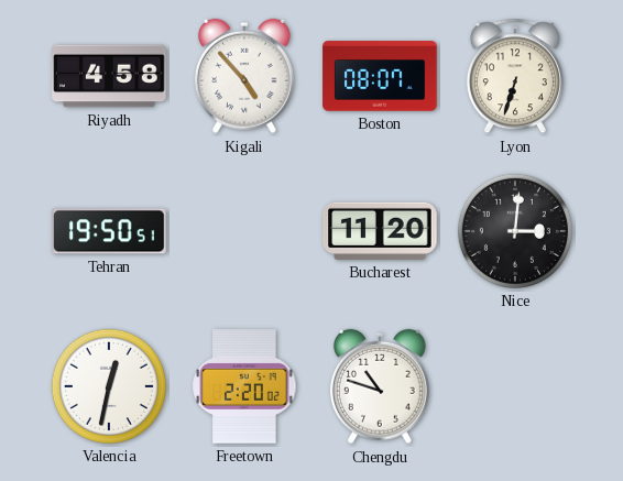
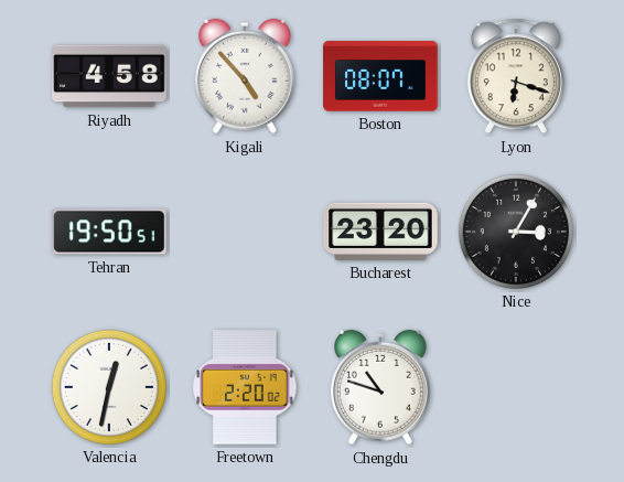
Lyon: 6:33 -> 6:18
Bucharest: 11:20 -> 23:20
Nice: 3:01 -> 3:05
